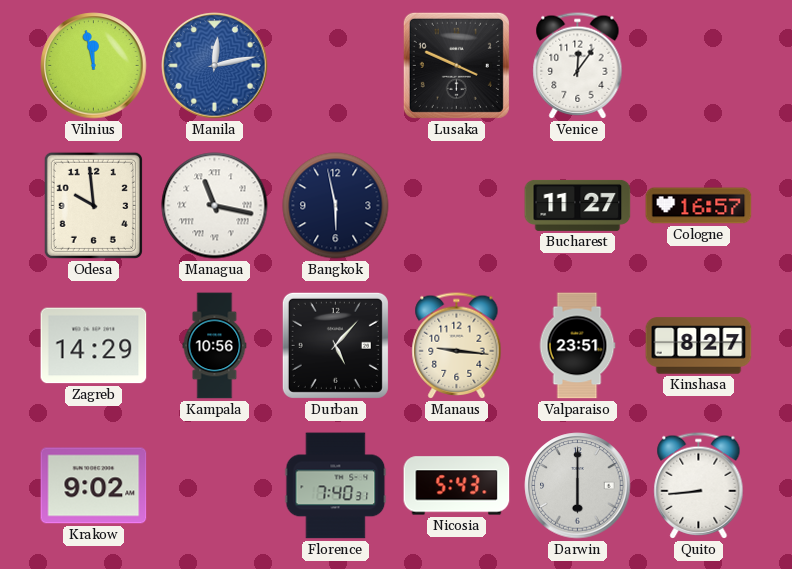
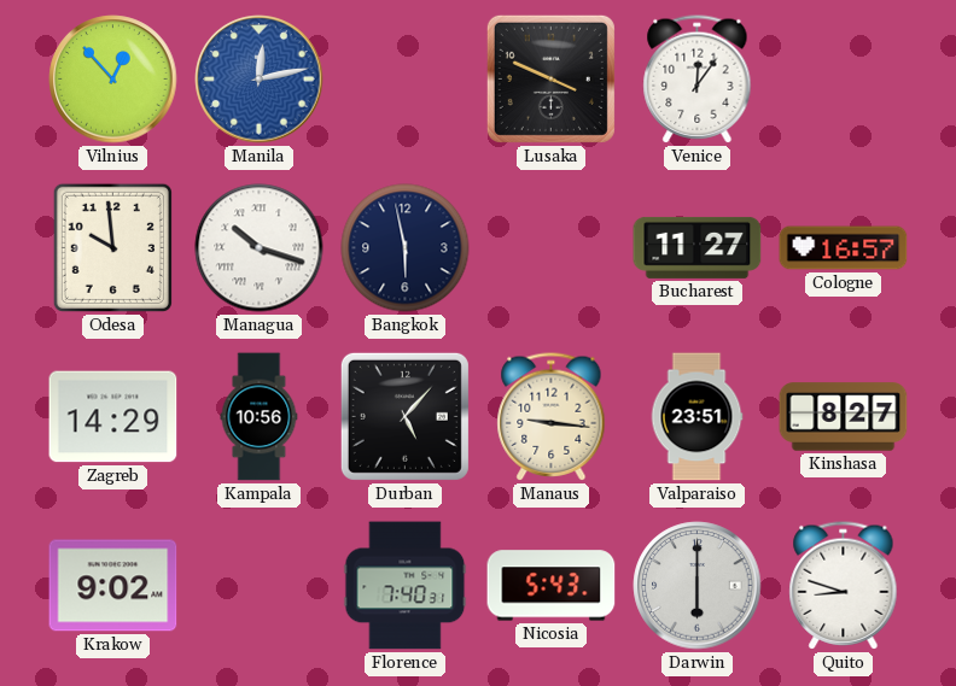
Vilnius: 11:58 -> 12:53
Managua: 11:17 -> 10:18
Quito: 8:44 -> 8:48
